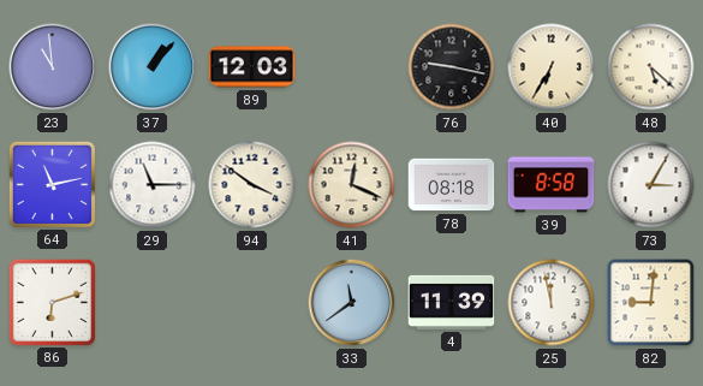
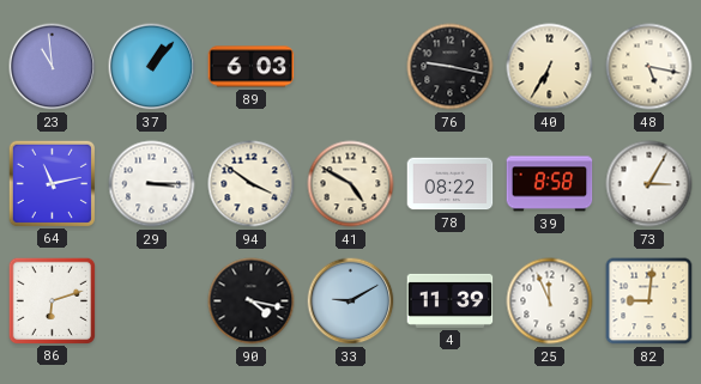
89: 12:03 -> 6:03
48: 5:22 -> 5:17
29: 11:15 -> 3:15
41: 12:19 -> 4:50
78: 08:18 -> 08:22
90: none -> 4:17
33: 11:39 -> 9:10
25: 11:58 -> 11:56
